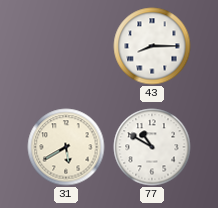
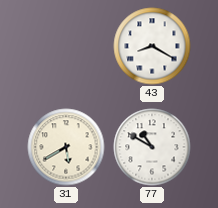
43: 8:15 -> 8:20
